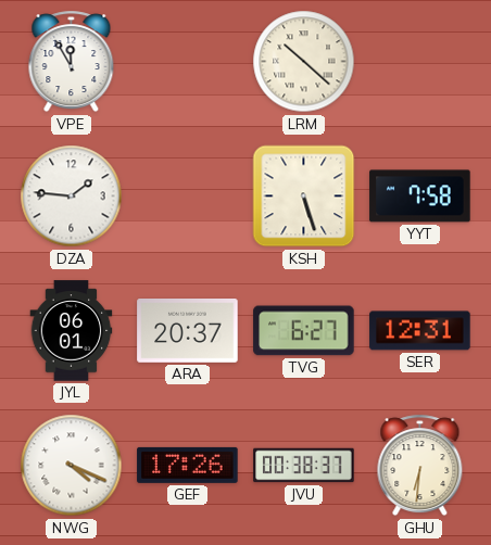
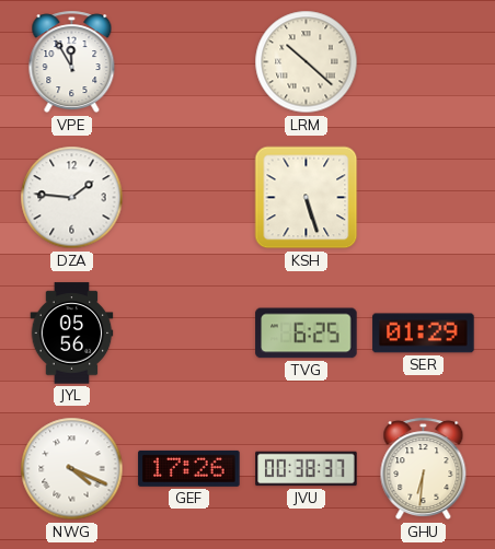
YYT: 7:58 -> none
JYL: 06:01 -> 05:56
ARA: 20:37 -> none
TVG: 6:27 -> 6:25
SER: 12:31 -> 01:29
